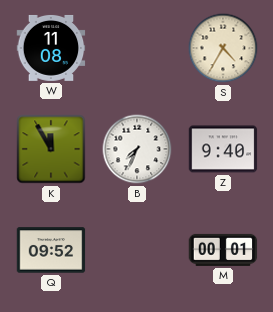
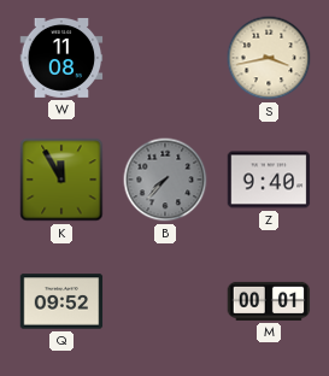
S: 4:35 -> 3:43
B: 7:34 -> 7:37
B dial: white -> grey
